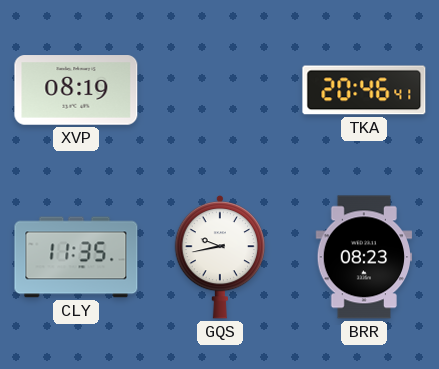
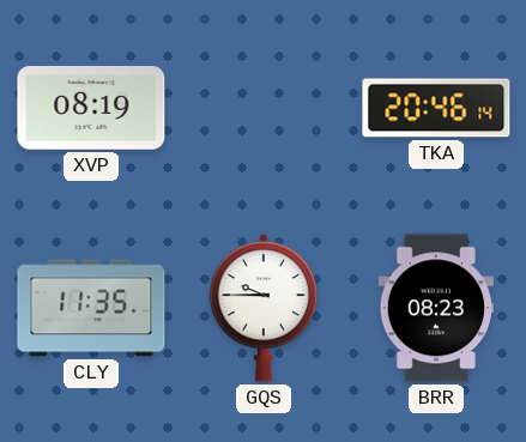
TKA: 20:46:41 -> 20:46:14
GQS: 9:43 -> 9:45
